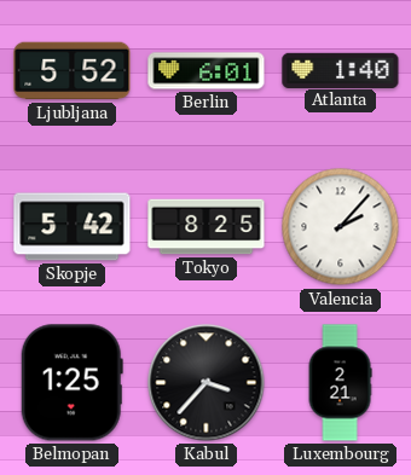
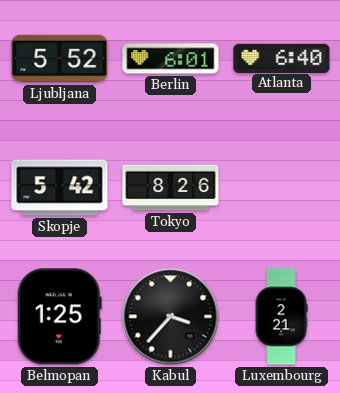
Atlanta: 1:40 -> 6:40
Tokyo: 8:25 -> 8:26
Valencia: 2:07 -> none
